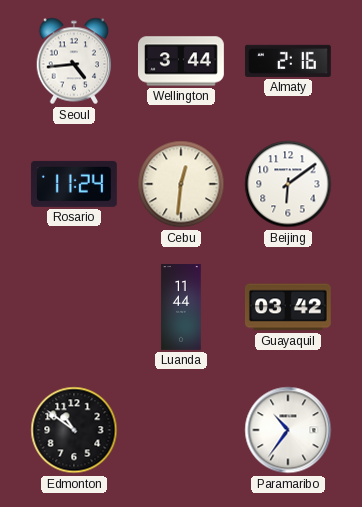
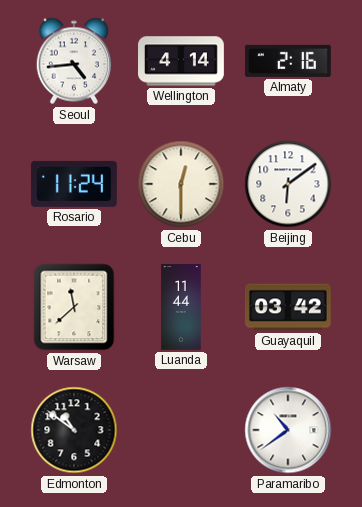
Wellington: 3:44 -> 4:14
Cebu: 12:31 -> 12:30
Warsaw: none -> 11:38
Paramaribo: 10:36 -> 10:39
